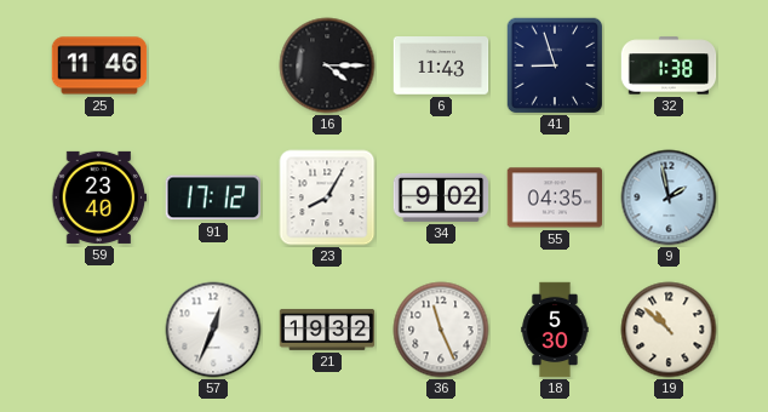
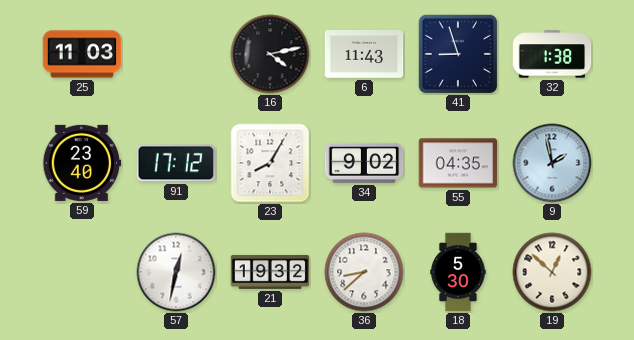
25: 11:46 -> 11:03
16: 4:15 -> 4:13
57: 12:34 -> 12:32
36: 11:26 -> 8:38
19: 10:52 -> 12:52
